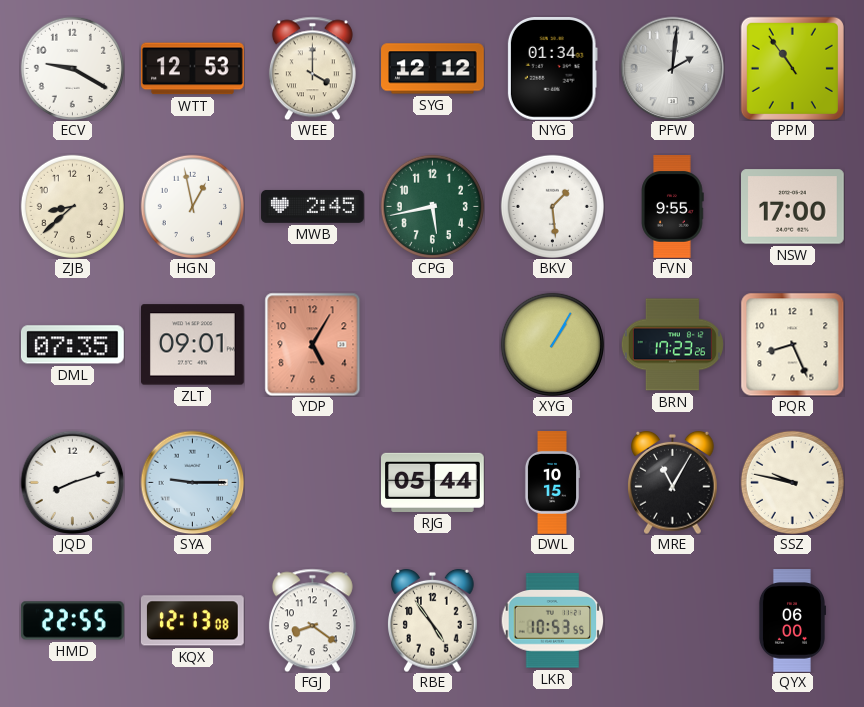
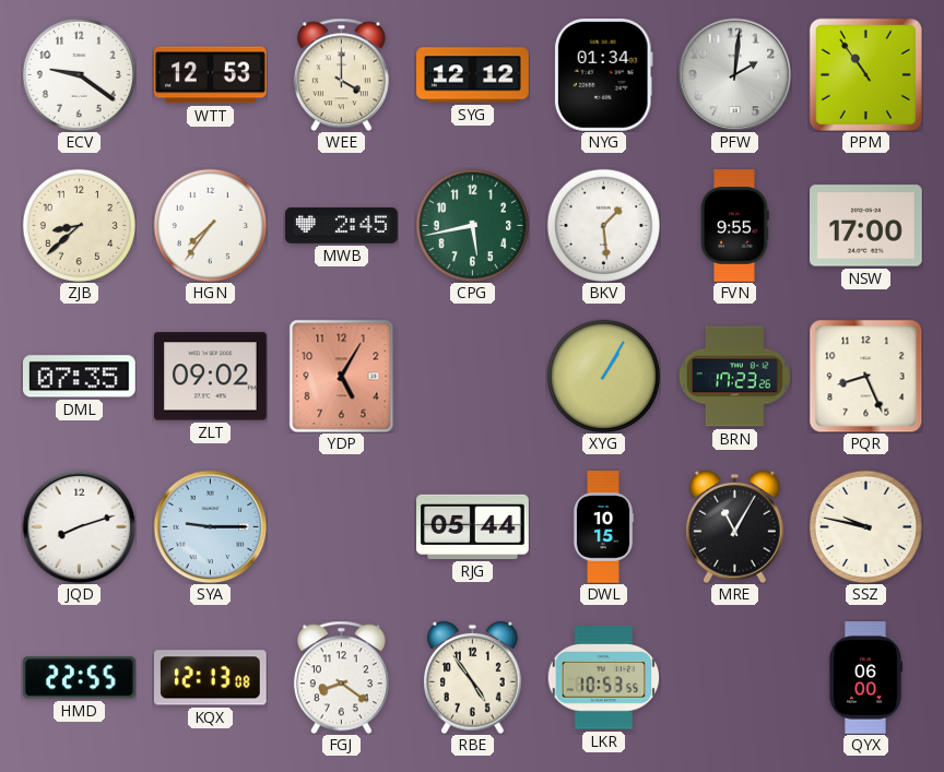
ECV: 9:20 -> 9:21
HGN: 12:58 -> 7:36
ZLT: 09:01 -> 09:02
